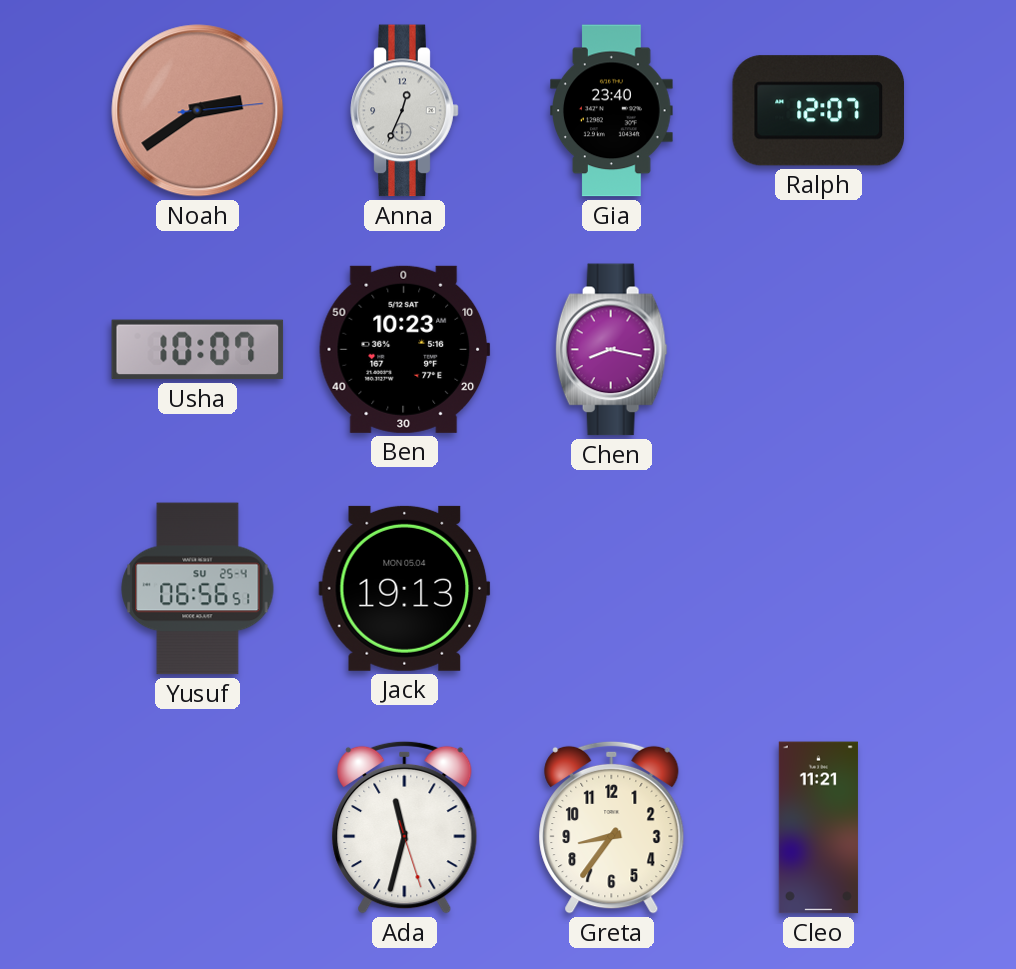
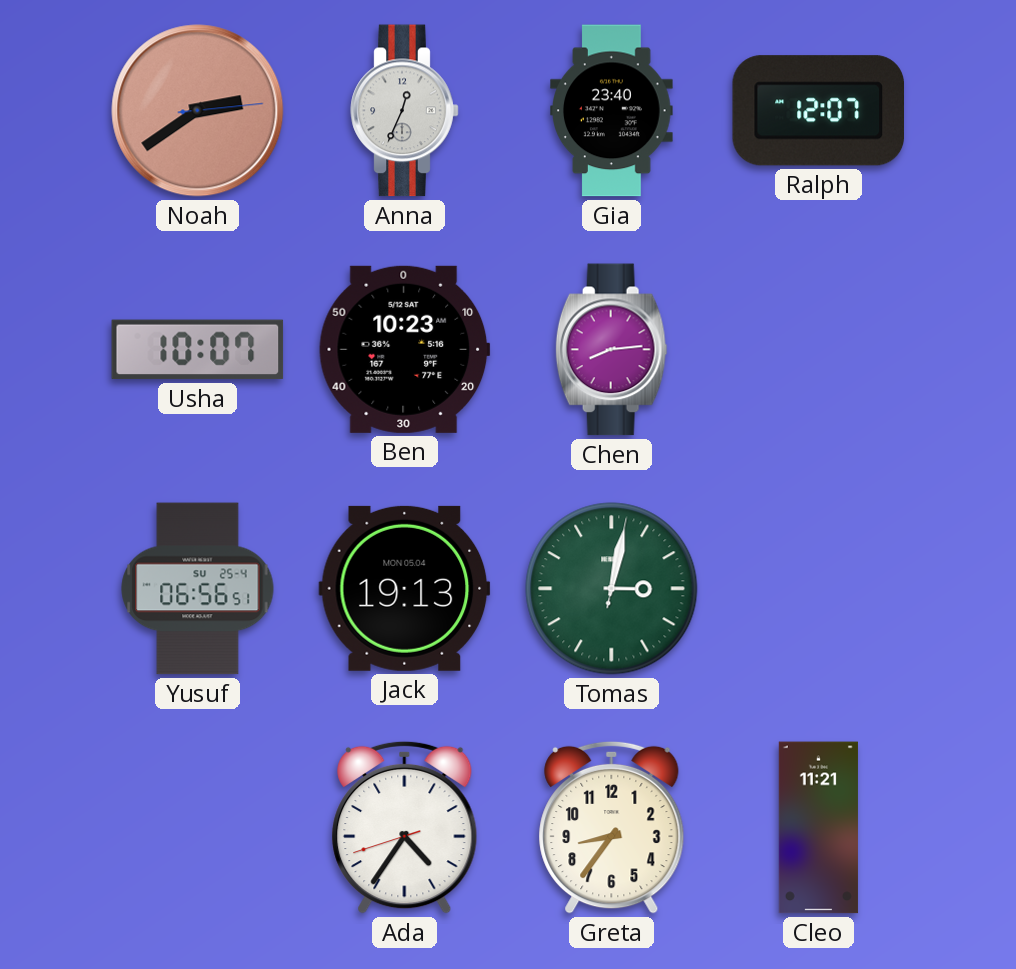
Chen: 8:17 -> 8:14
Tomas: none -> 3:02
Ada: 11:32 -> 4:35
